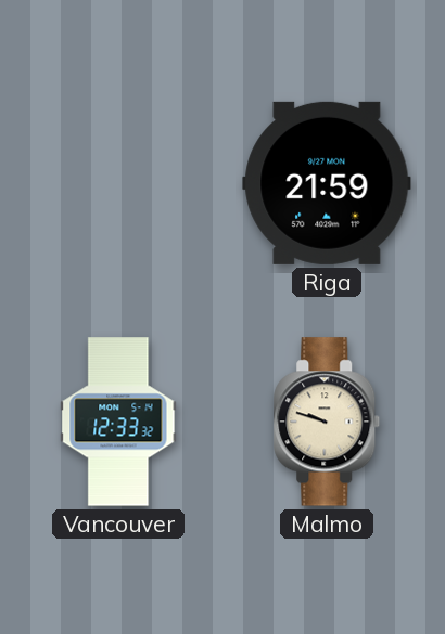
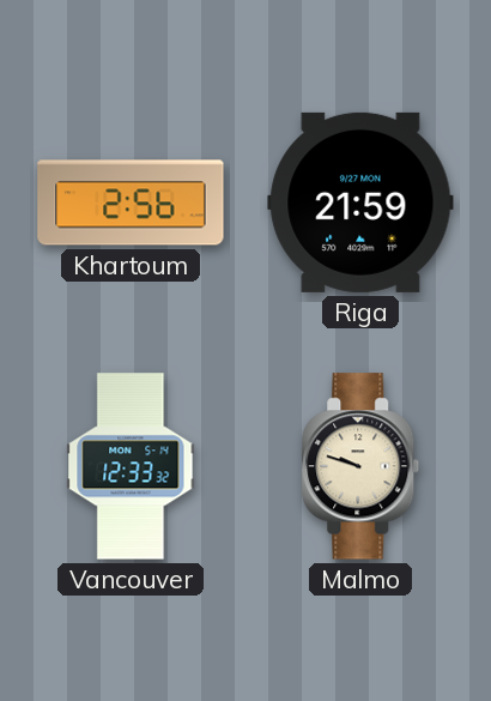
Khartoum: none -> 2:56
